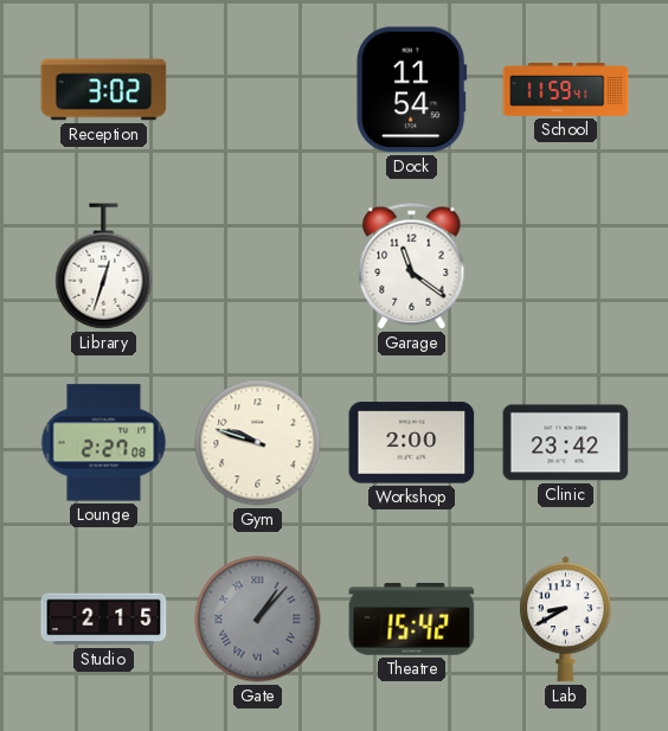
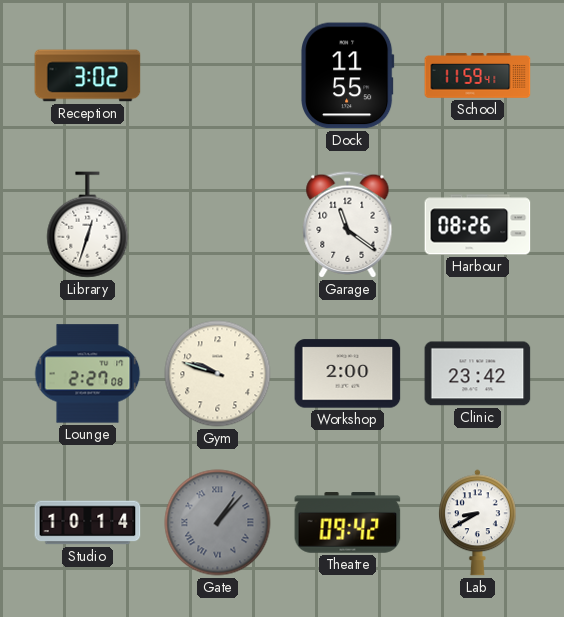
Dock: 11:54 -> 11:55
Harbour: none -> 08:26
Studio: 2:15 -> 10:14
Theatre: 15:42 -> 09:42
